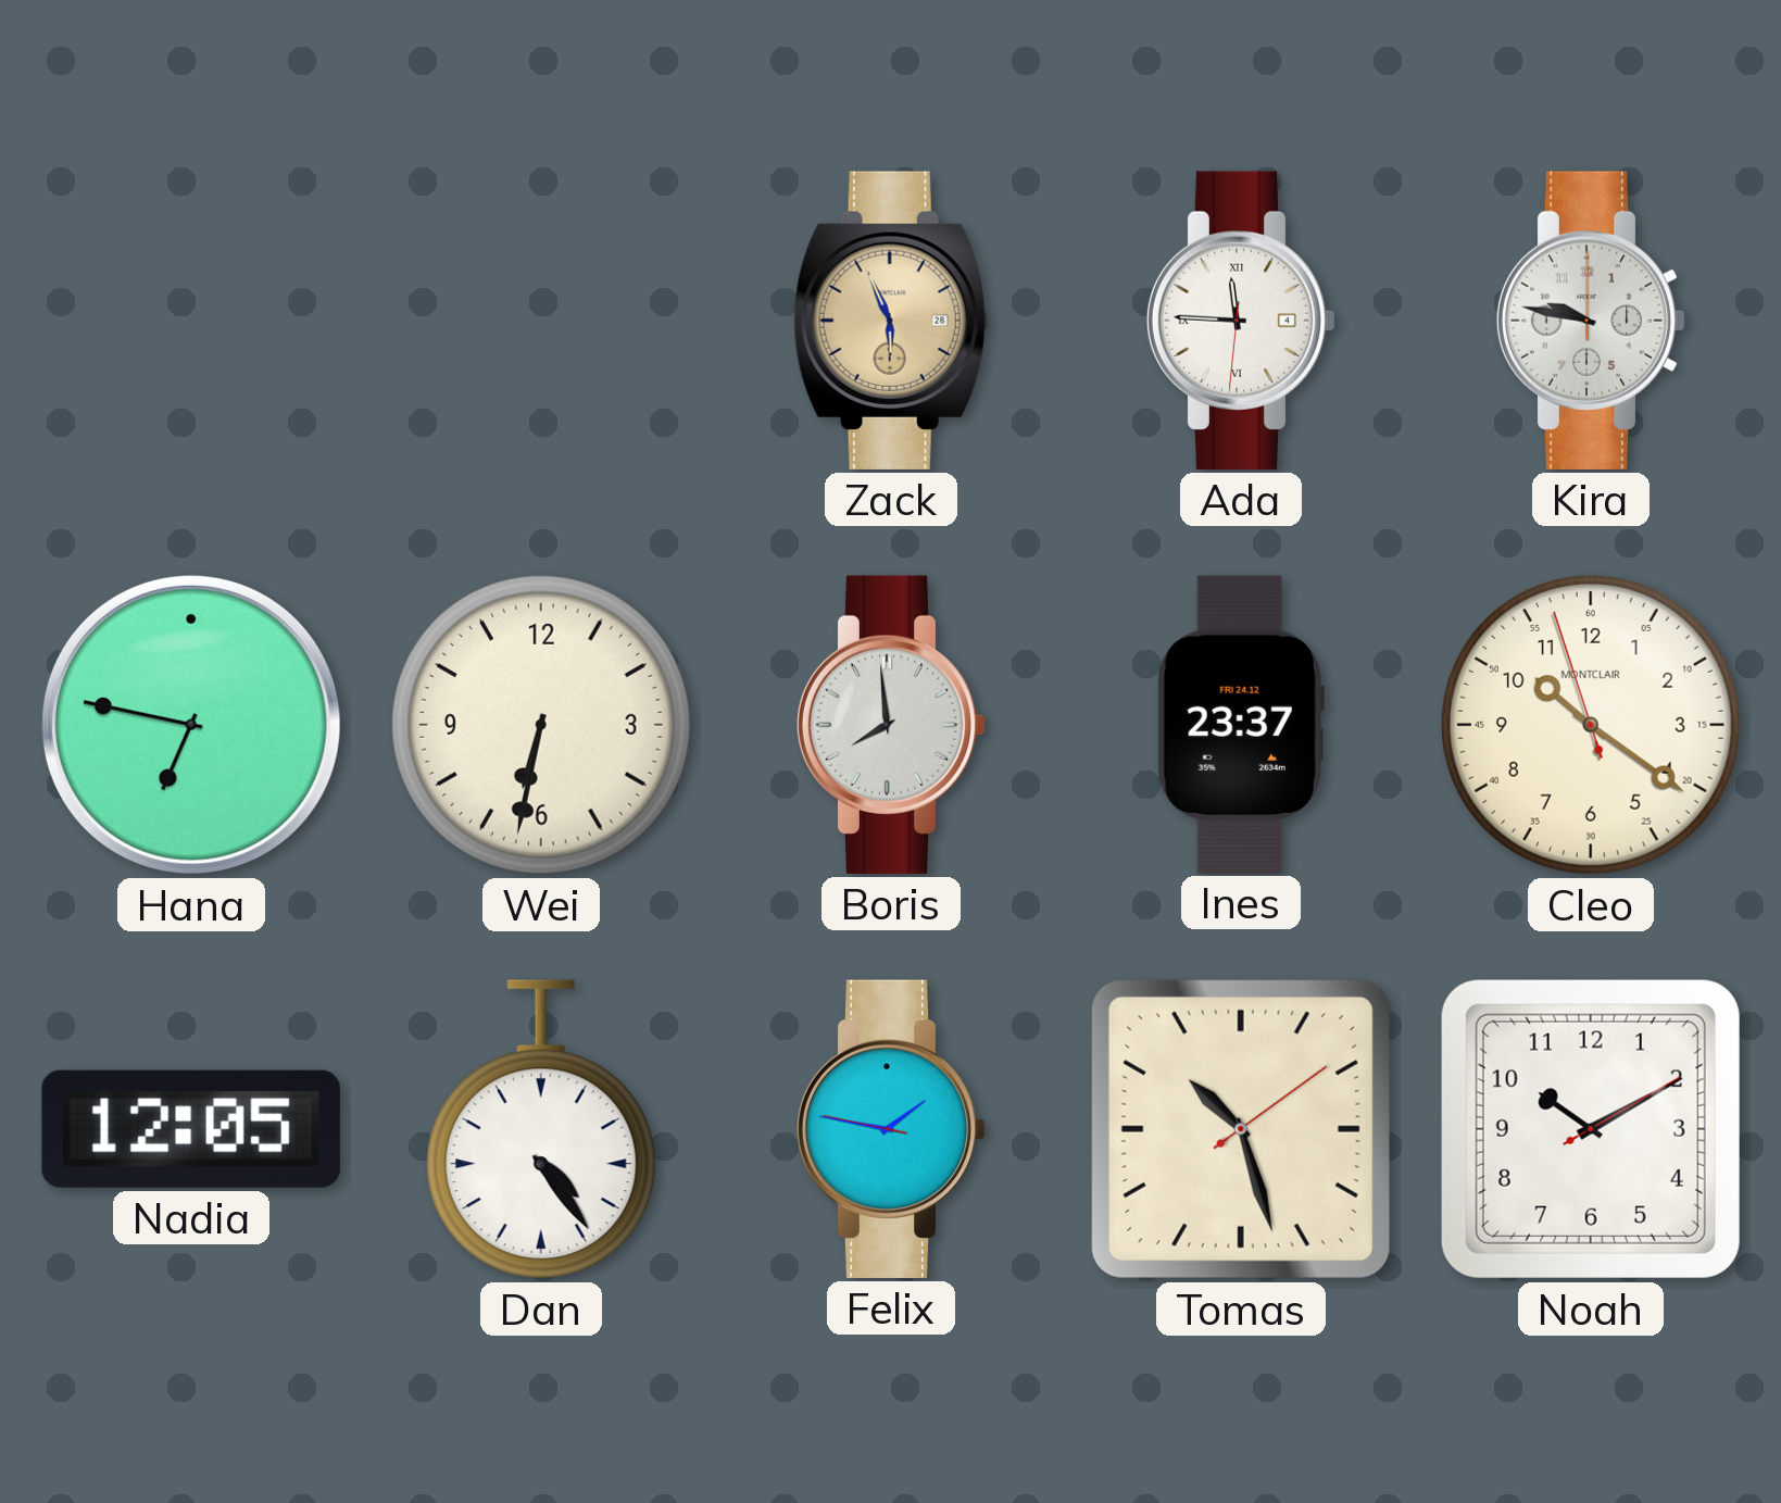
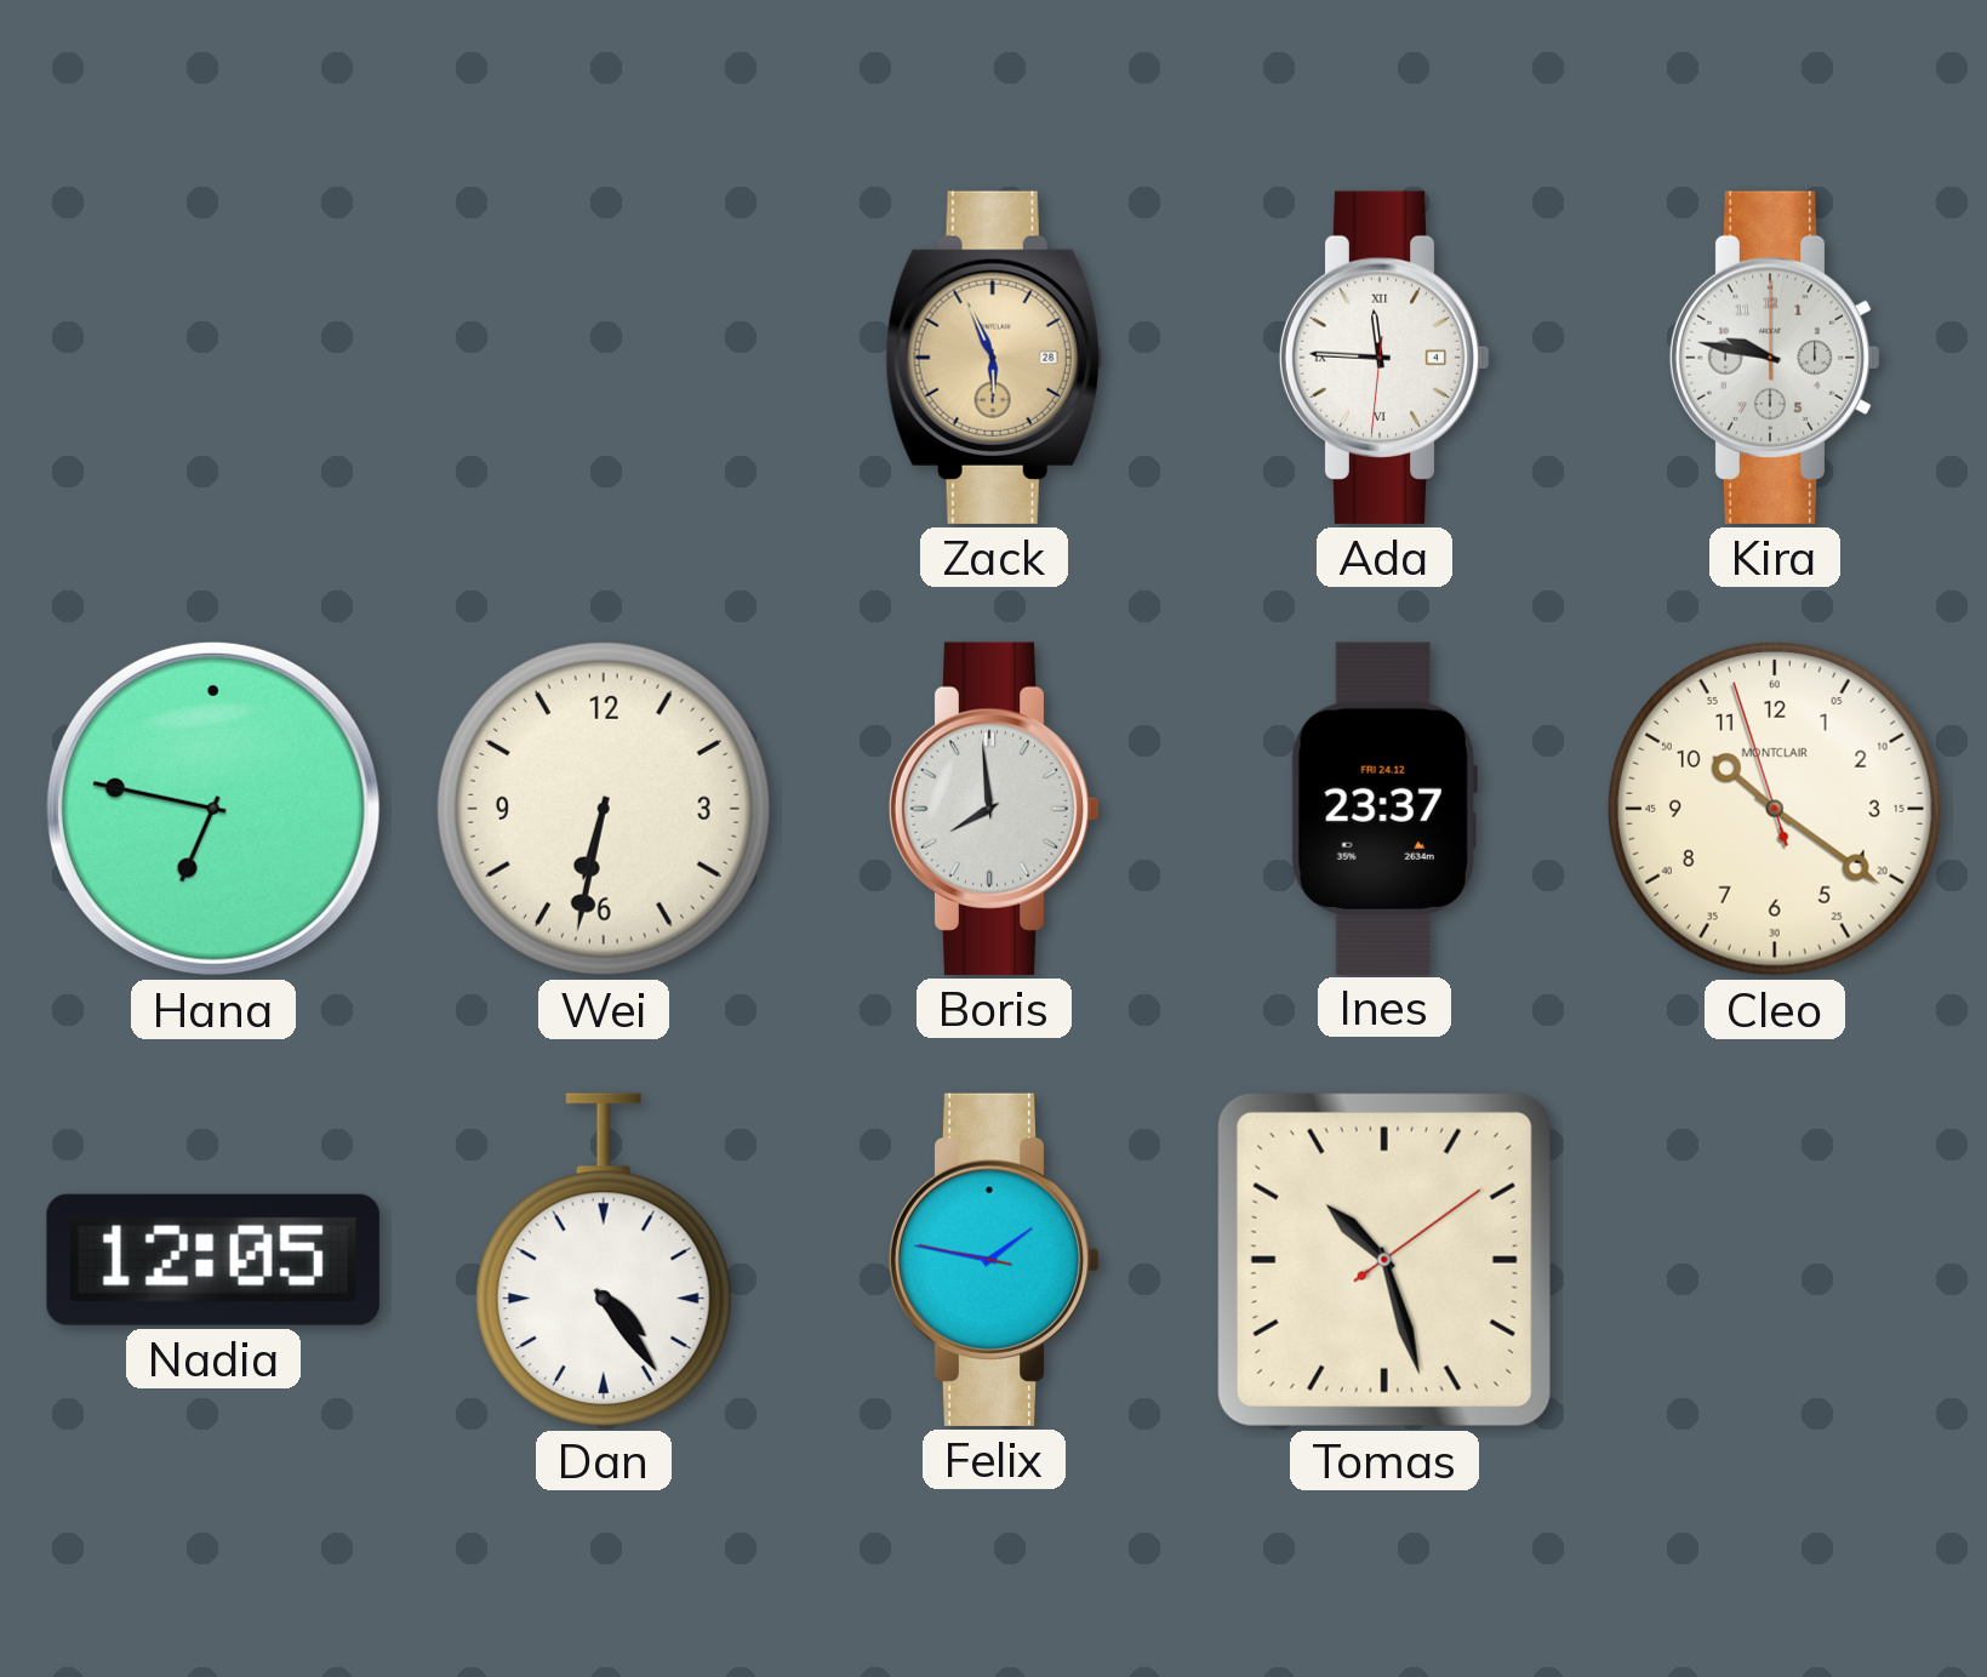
Noah: 10:10 -> none
